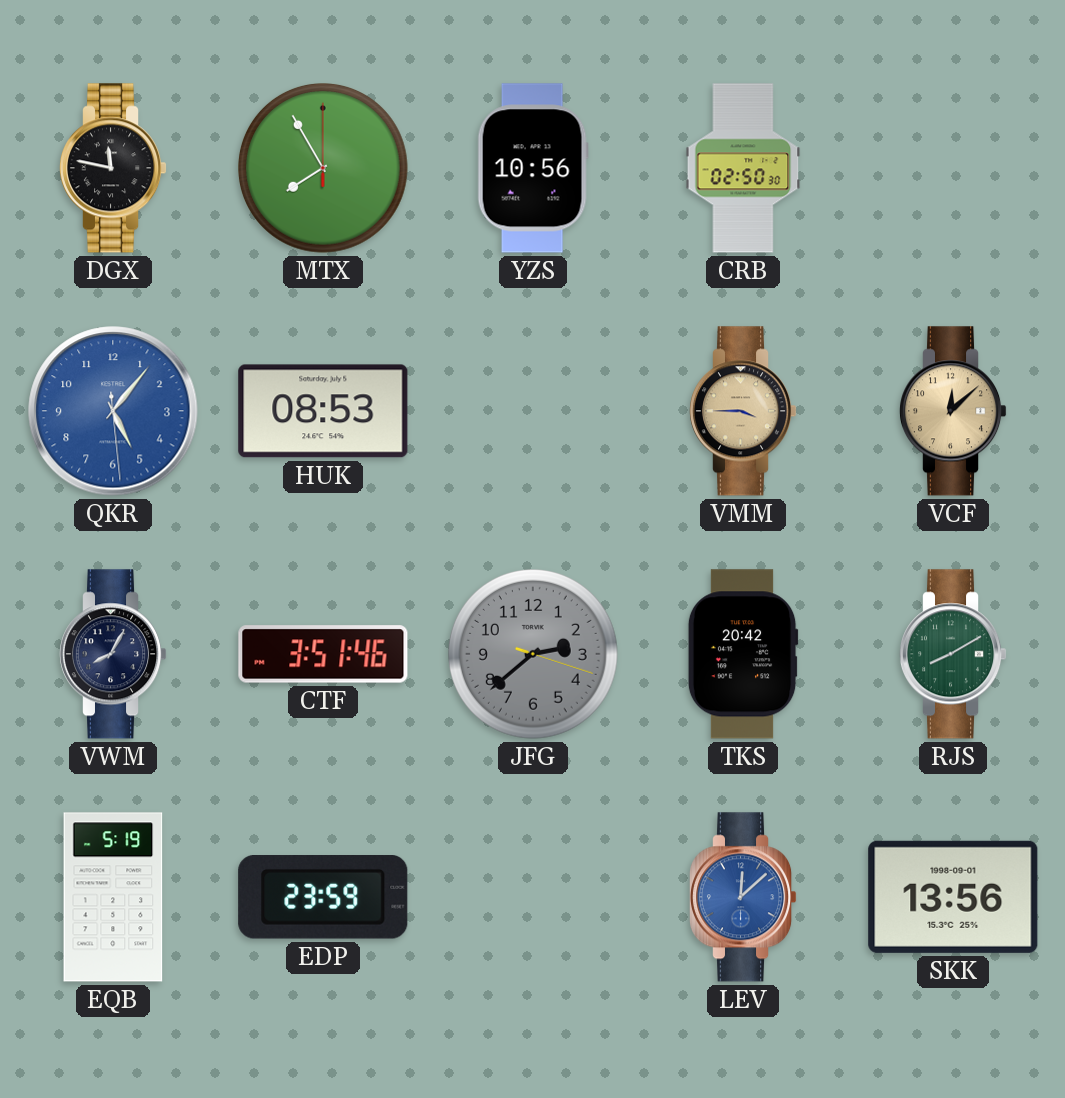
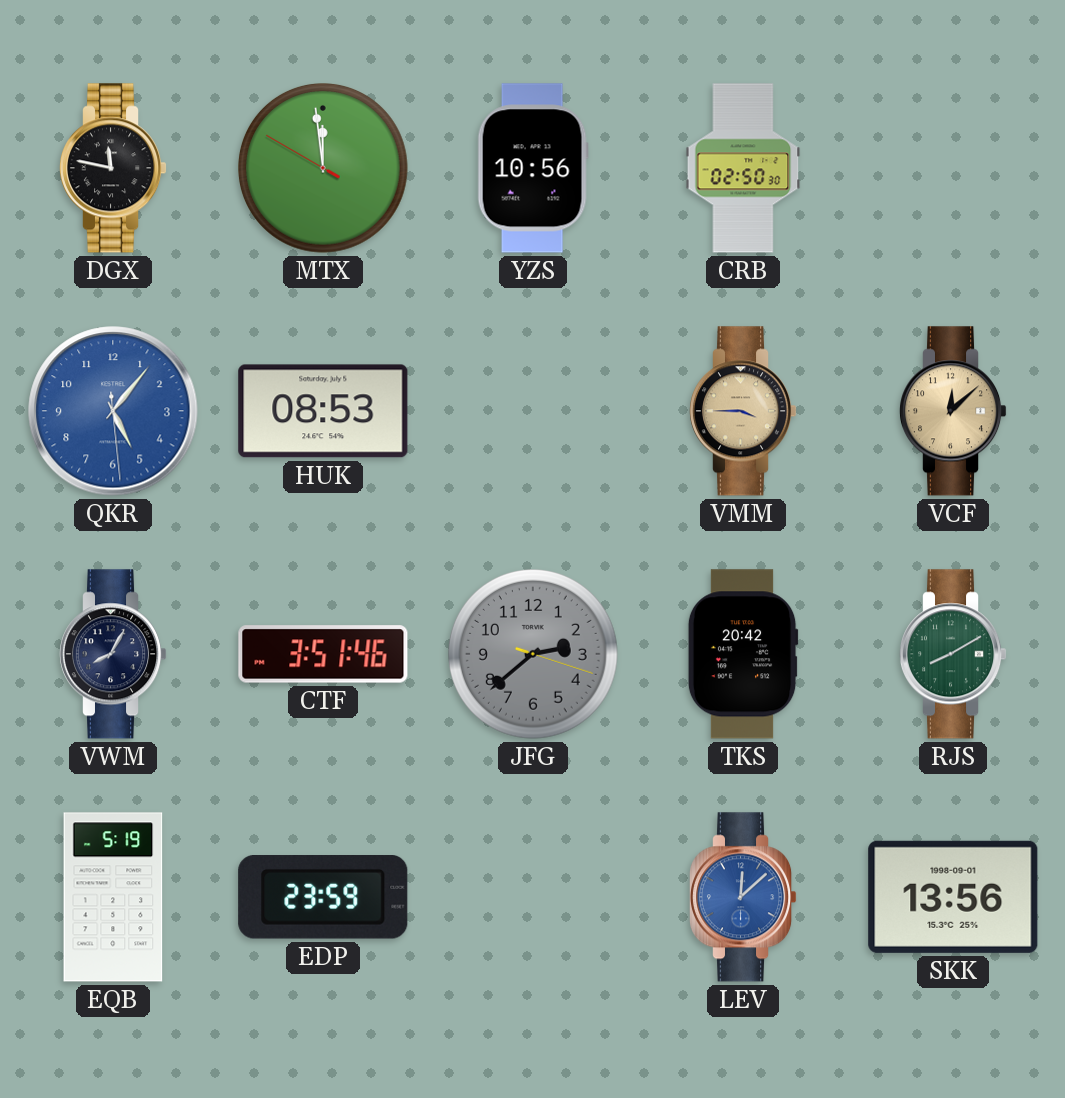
MTX: 7:55 -> 11:58
